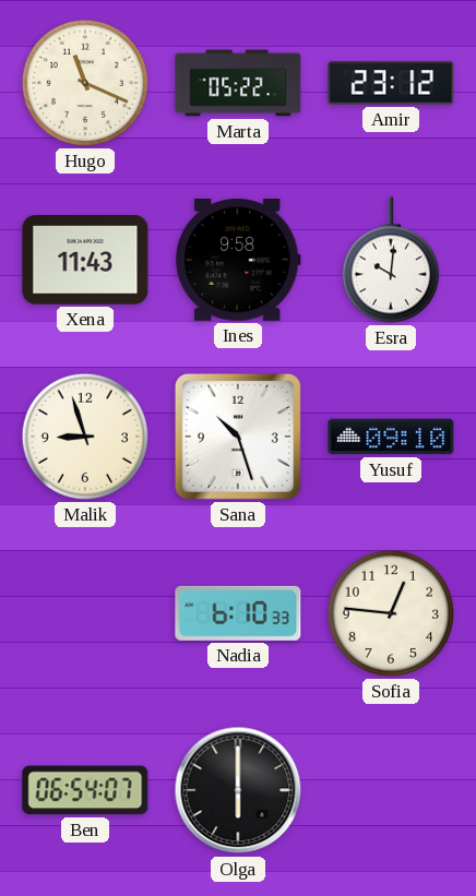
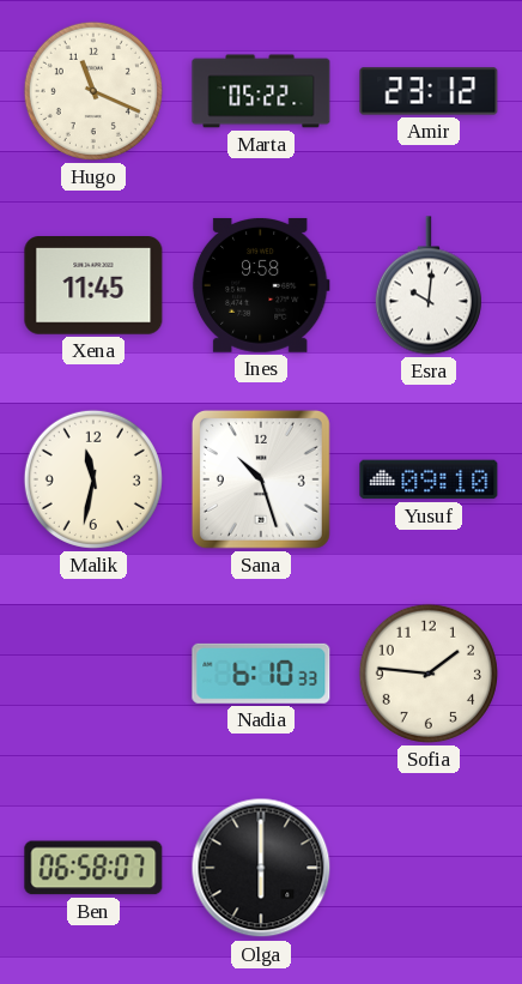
Xena: 11:43 -> 11:45
Malik: 8:57 -> 11:32
Sofia: 12:46 -> 1:46
Ben: 06:54 -> 06:58
